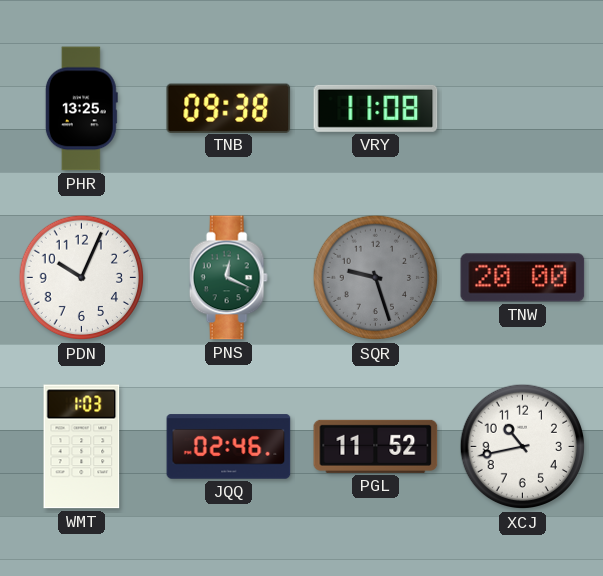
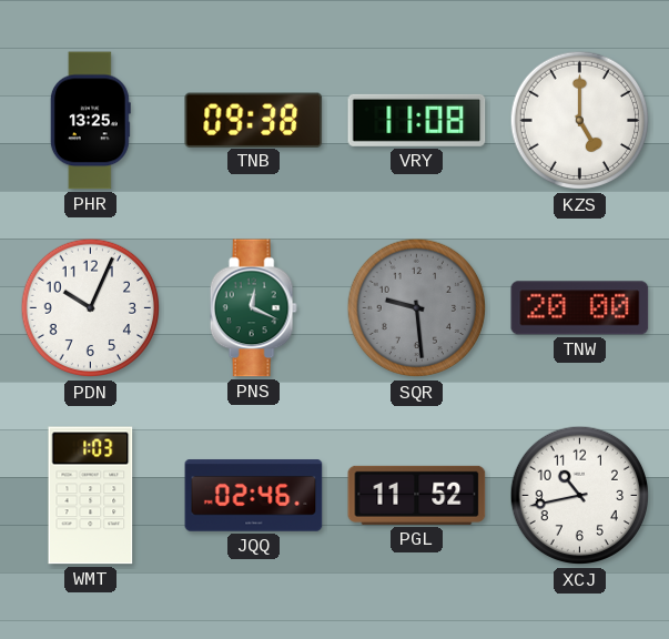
KZS: none -> 5:00
SQR: 9:27 -> 9:29
